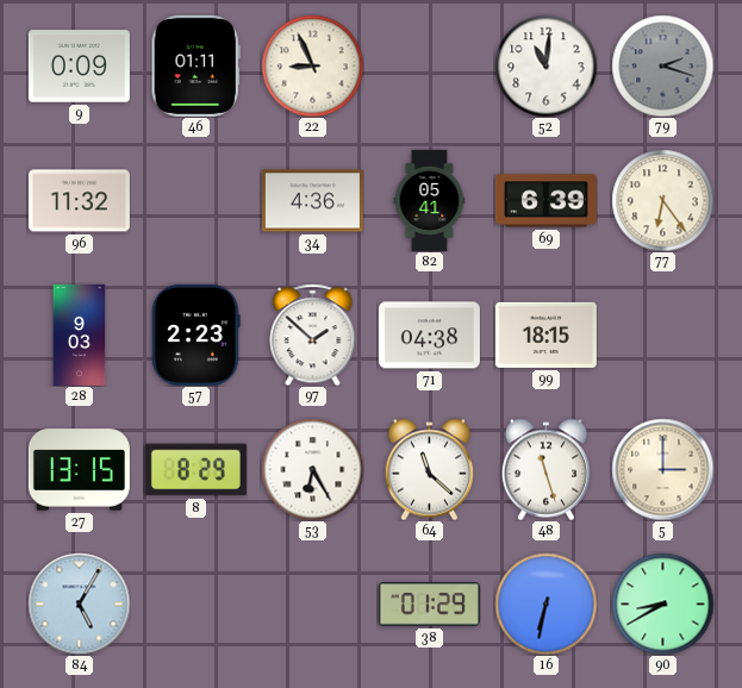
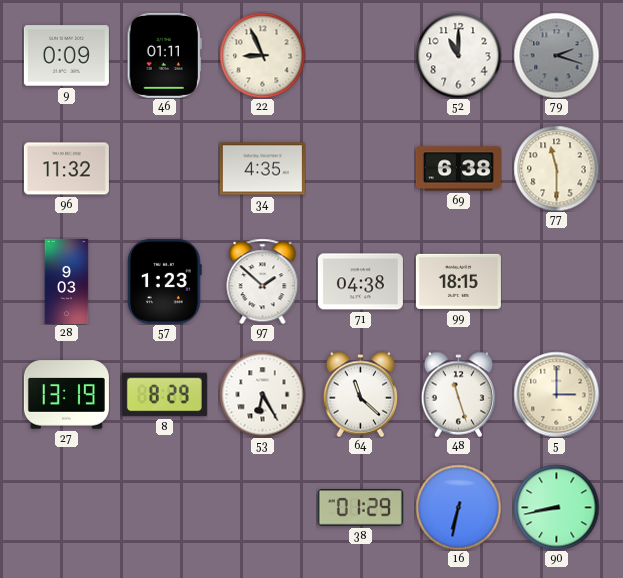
52: 11:01 -> 11:00
34: 4:36 -> 4:35
82: 05:41 -> none
69: 6:39 -> 6:38
77: 6:24 -> 11:30
57: 2:23 -> 1:23
27: 13:15 -> 13:19
84: 5:05 -> none
90: 8:40 -> 8:43
